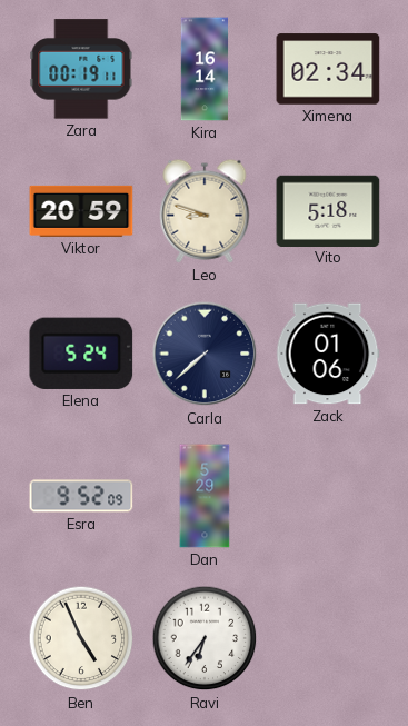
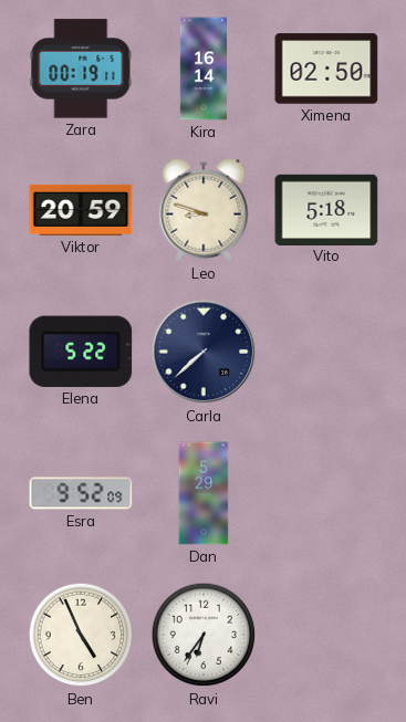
Ximena: 02:34 -> 02:50
Elena: 5:24 -> 5:22
Zack: 01:06 -> none
